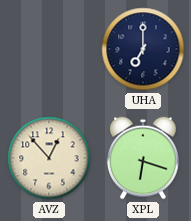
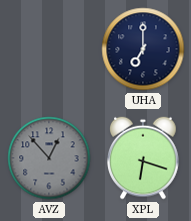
AVZ dial: cream -> grey
